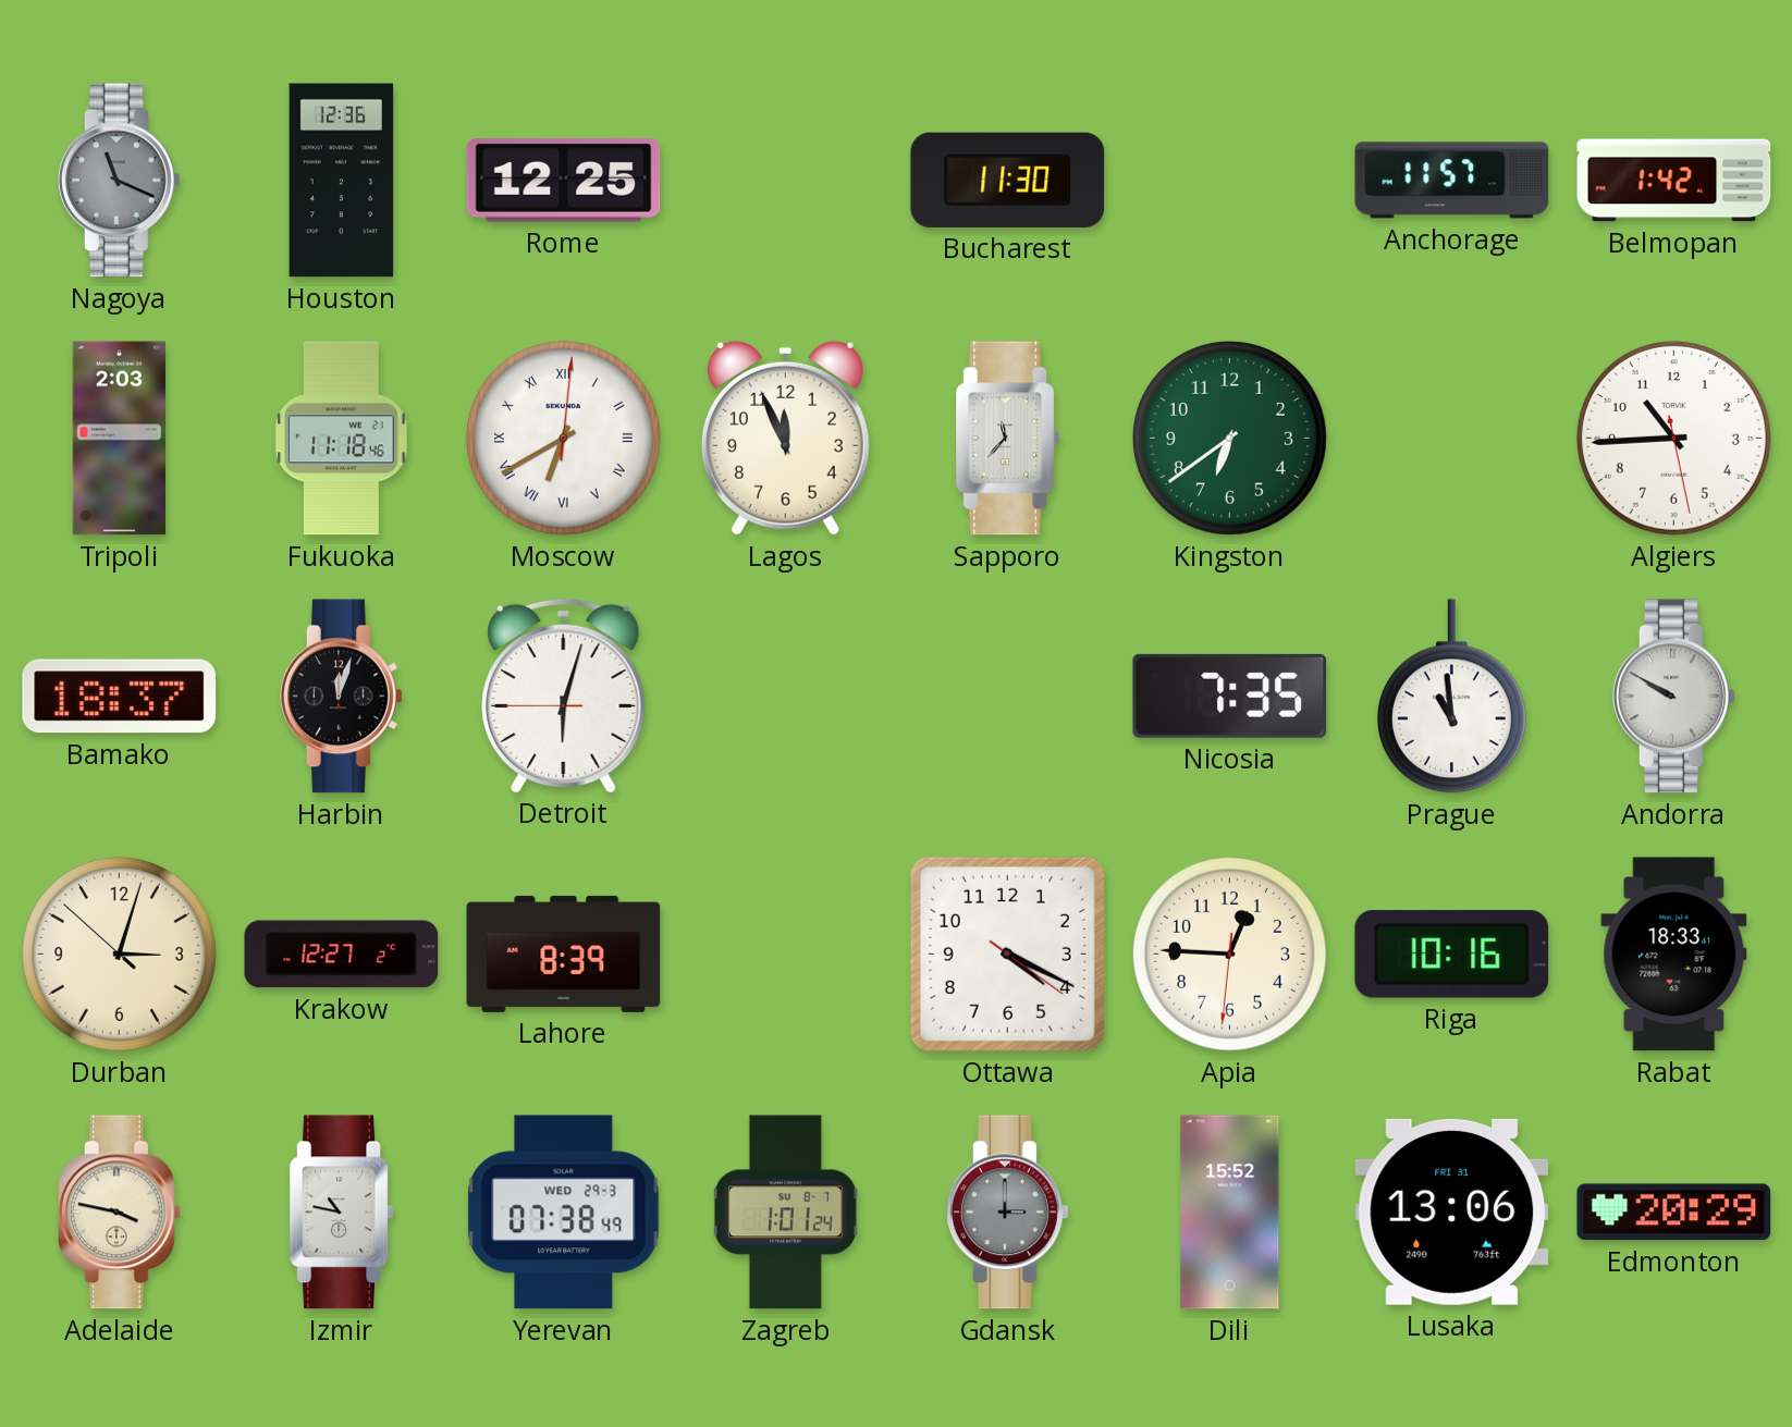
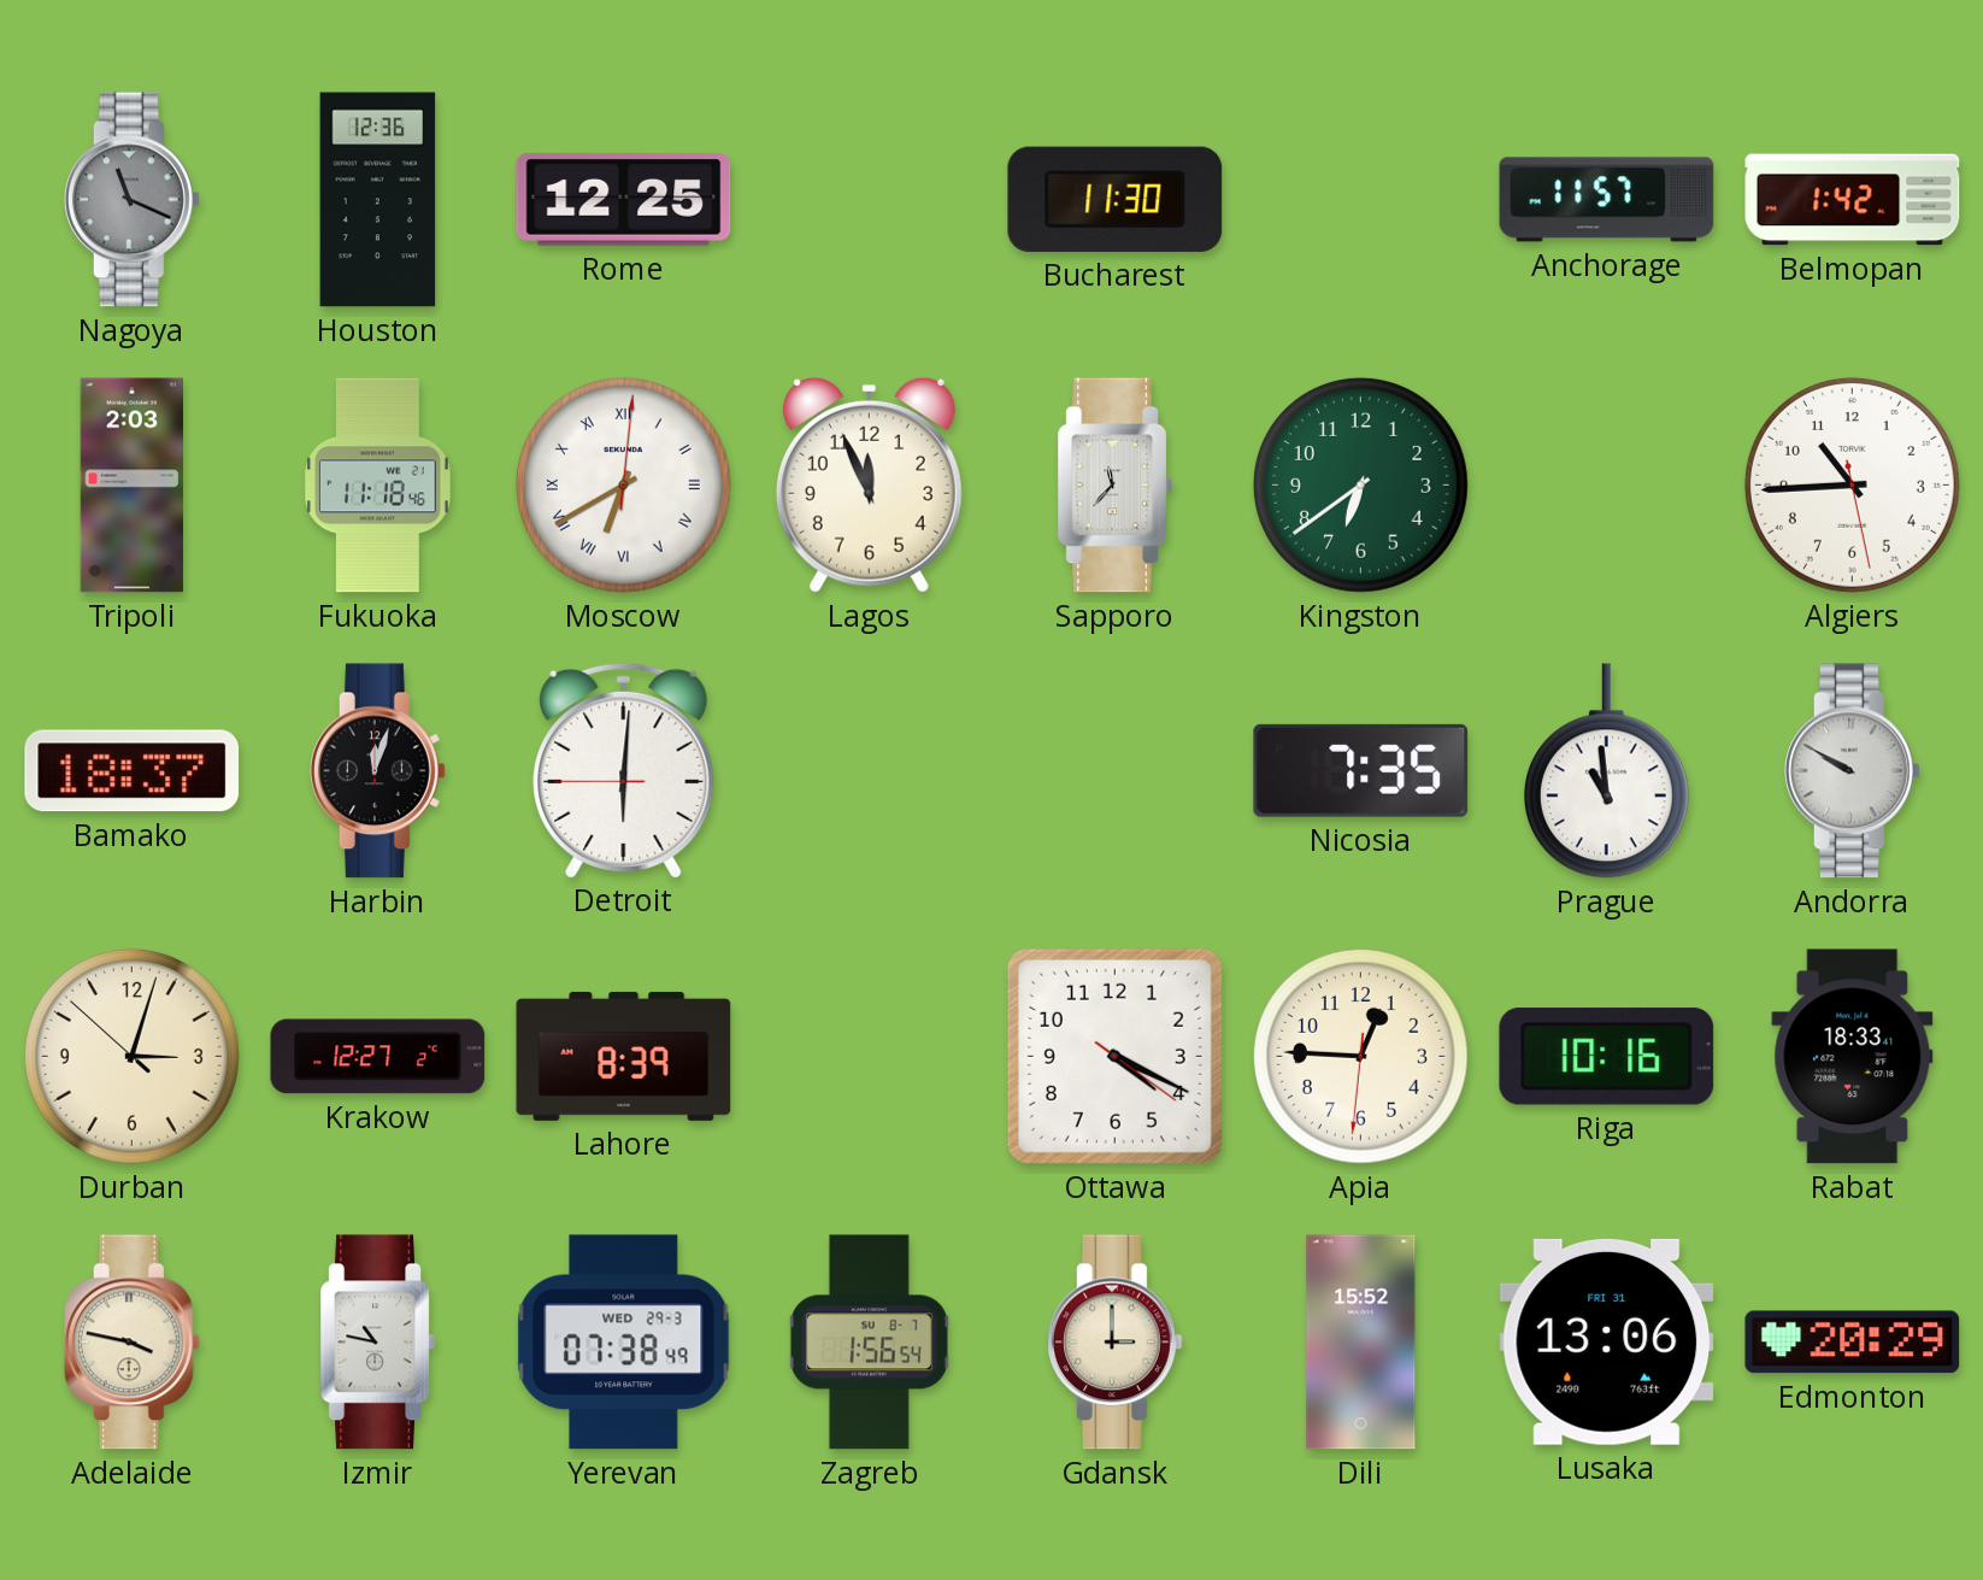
Detroit: 6:02 -> 6:00
Zagreb: 1:01 -> 1:56
Gdansk dial: grey -> cream
